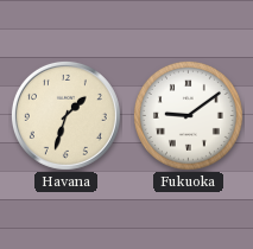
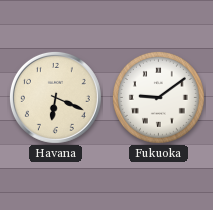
Havana: 1:33 -> 6:19
